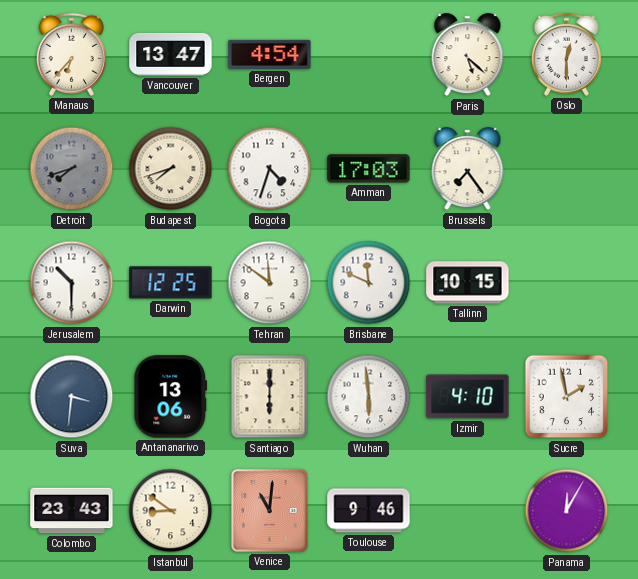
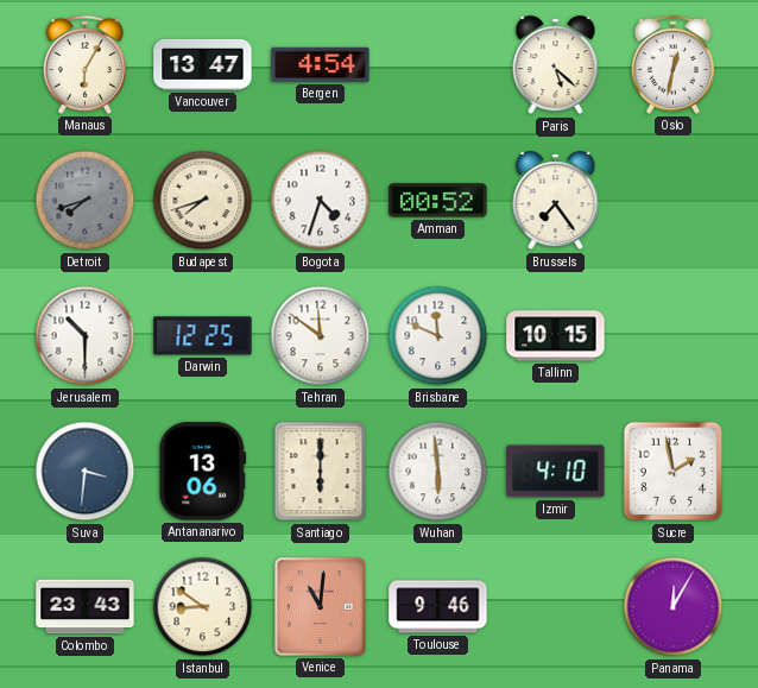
Manaus: 6:37 -> 6:05
Oslo: 12:30 -> 12:32
Amman: 17:03 -> 00:52
